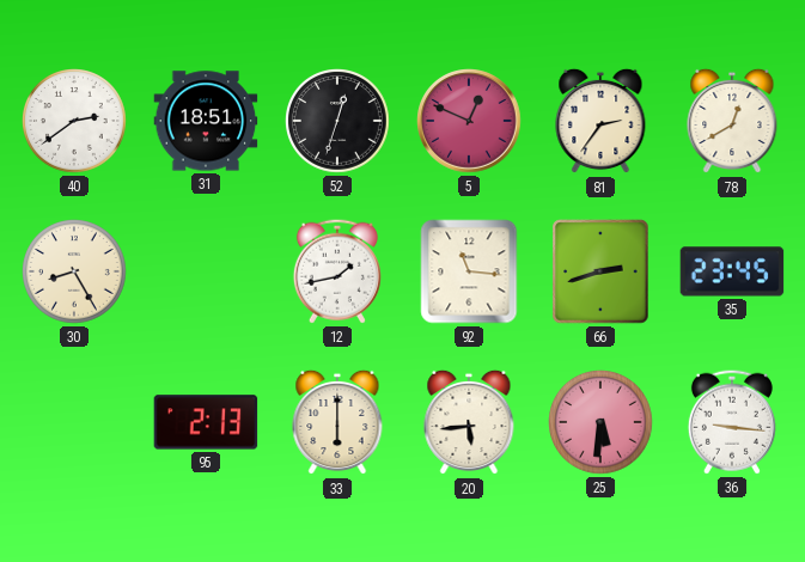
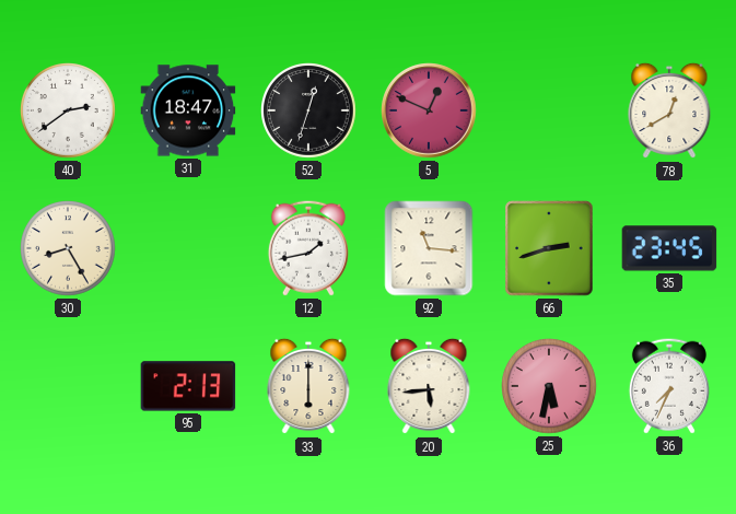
31: 18:51 -> 18:47
81: 2:36 -> none
25: 5:31 -> 5:32
36: 9:16 -> 7:34
